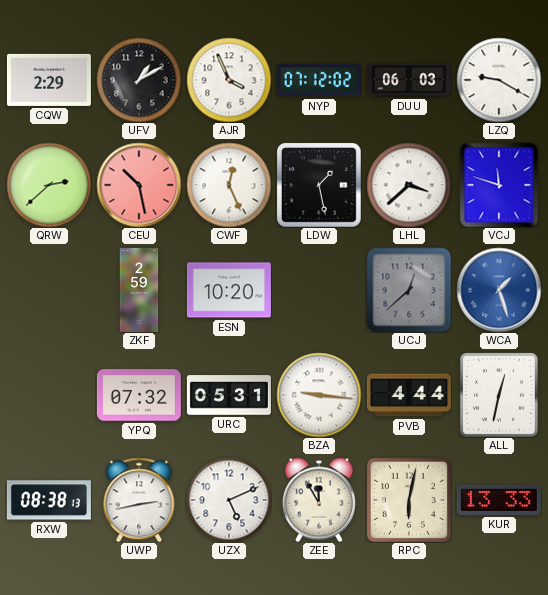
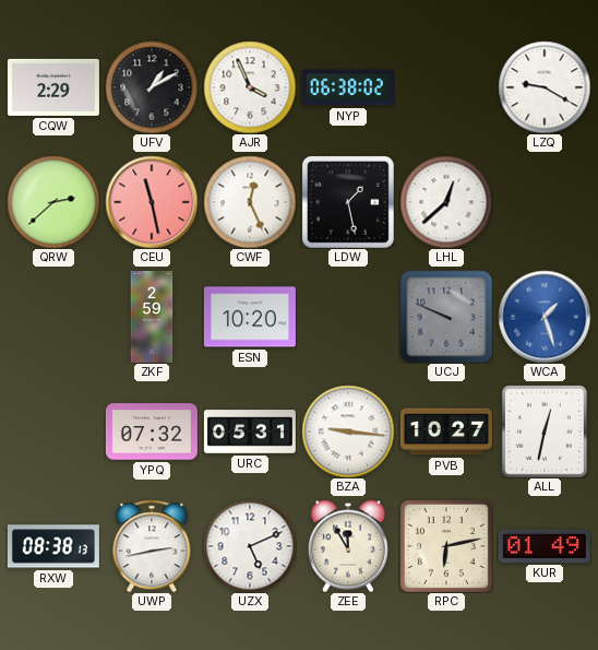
NYP: 07:12 -> 06:38
DUU: 06:03 -> none
CEU: 10:28 -> 11:28
LHL: 3:38 -> 12:38
VCJ: 11:48 -> none
UCJ: 12:38 -> 9:49
PVB: 4:44 -> 10:27
RPC: 6:02 -> 6:13
KUR: 13:33 -> 01:49
